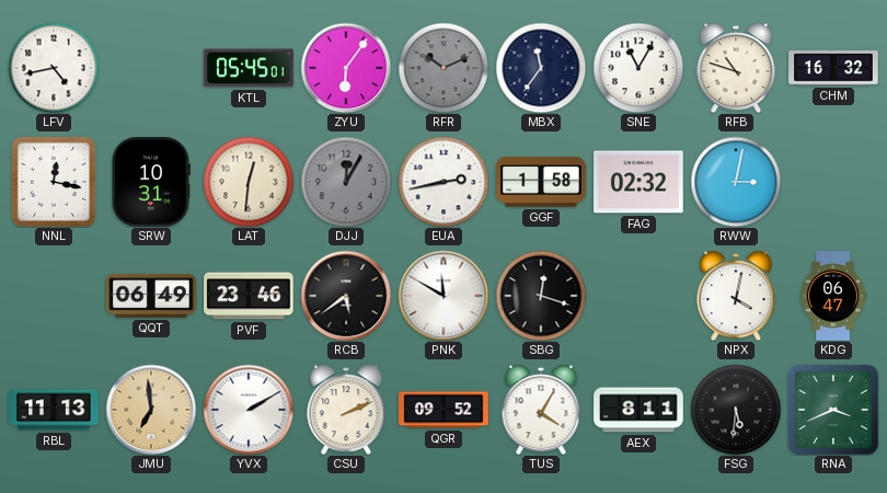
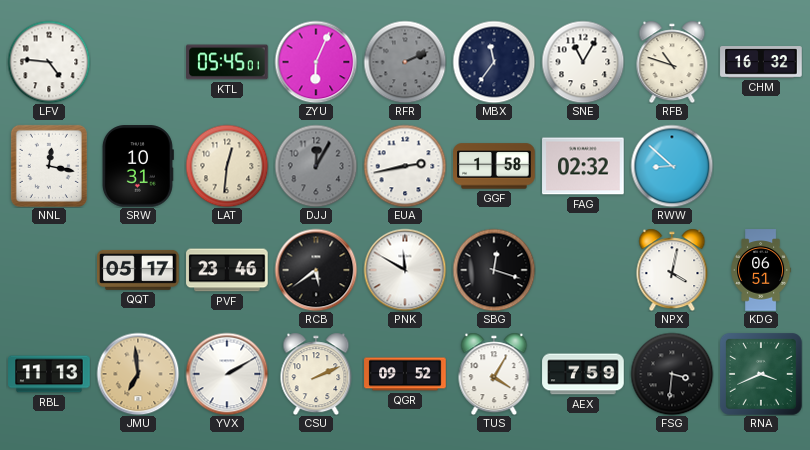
LFV: 4:43 -> 4:46
ZYU: 6:06 -> 6:04
RFR: 10:11 -> 2:11
RWW: 3:02 -> 8:52
QQT: 06:49 -> 05:17
KDG: 06:47 -> 06:51
AEX: 8:11 -> 7:59
FSG: 5:31 -> 3:31
